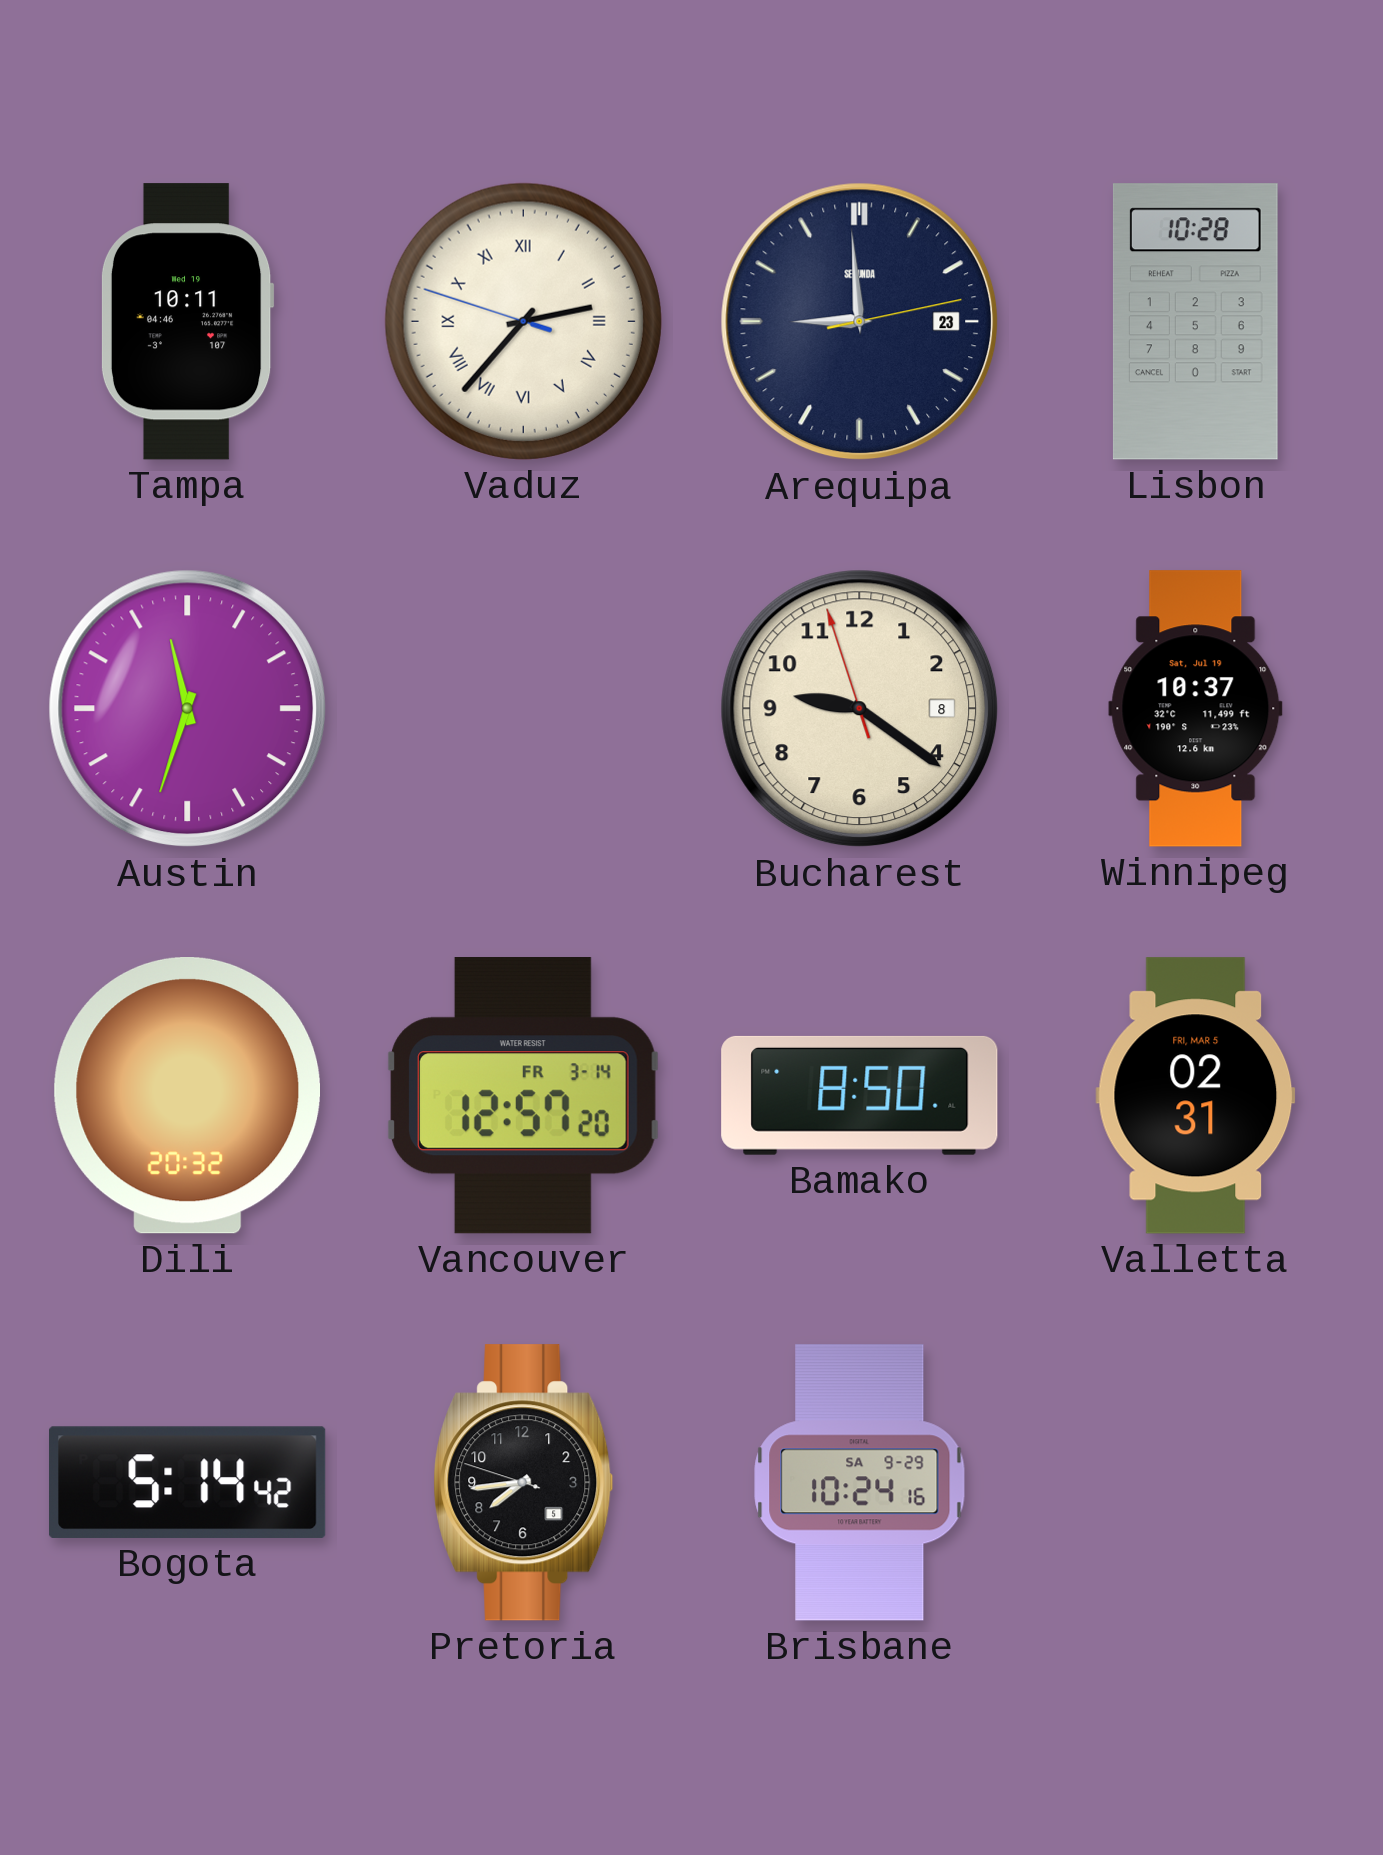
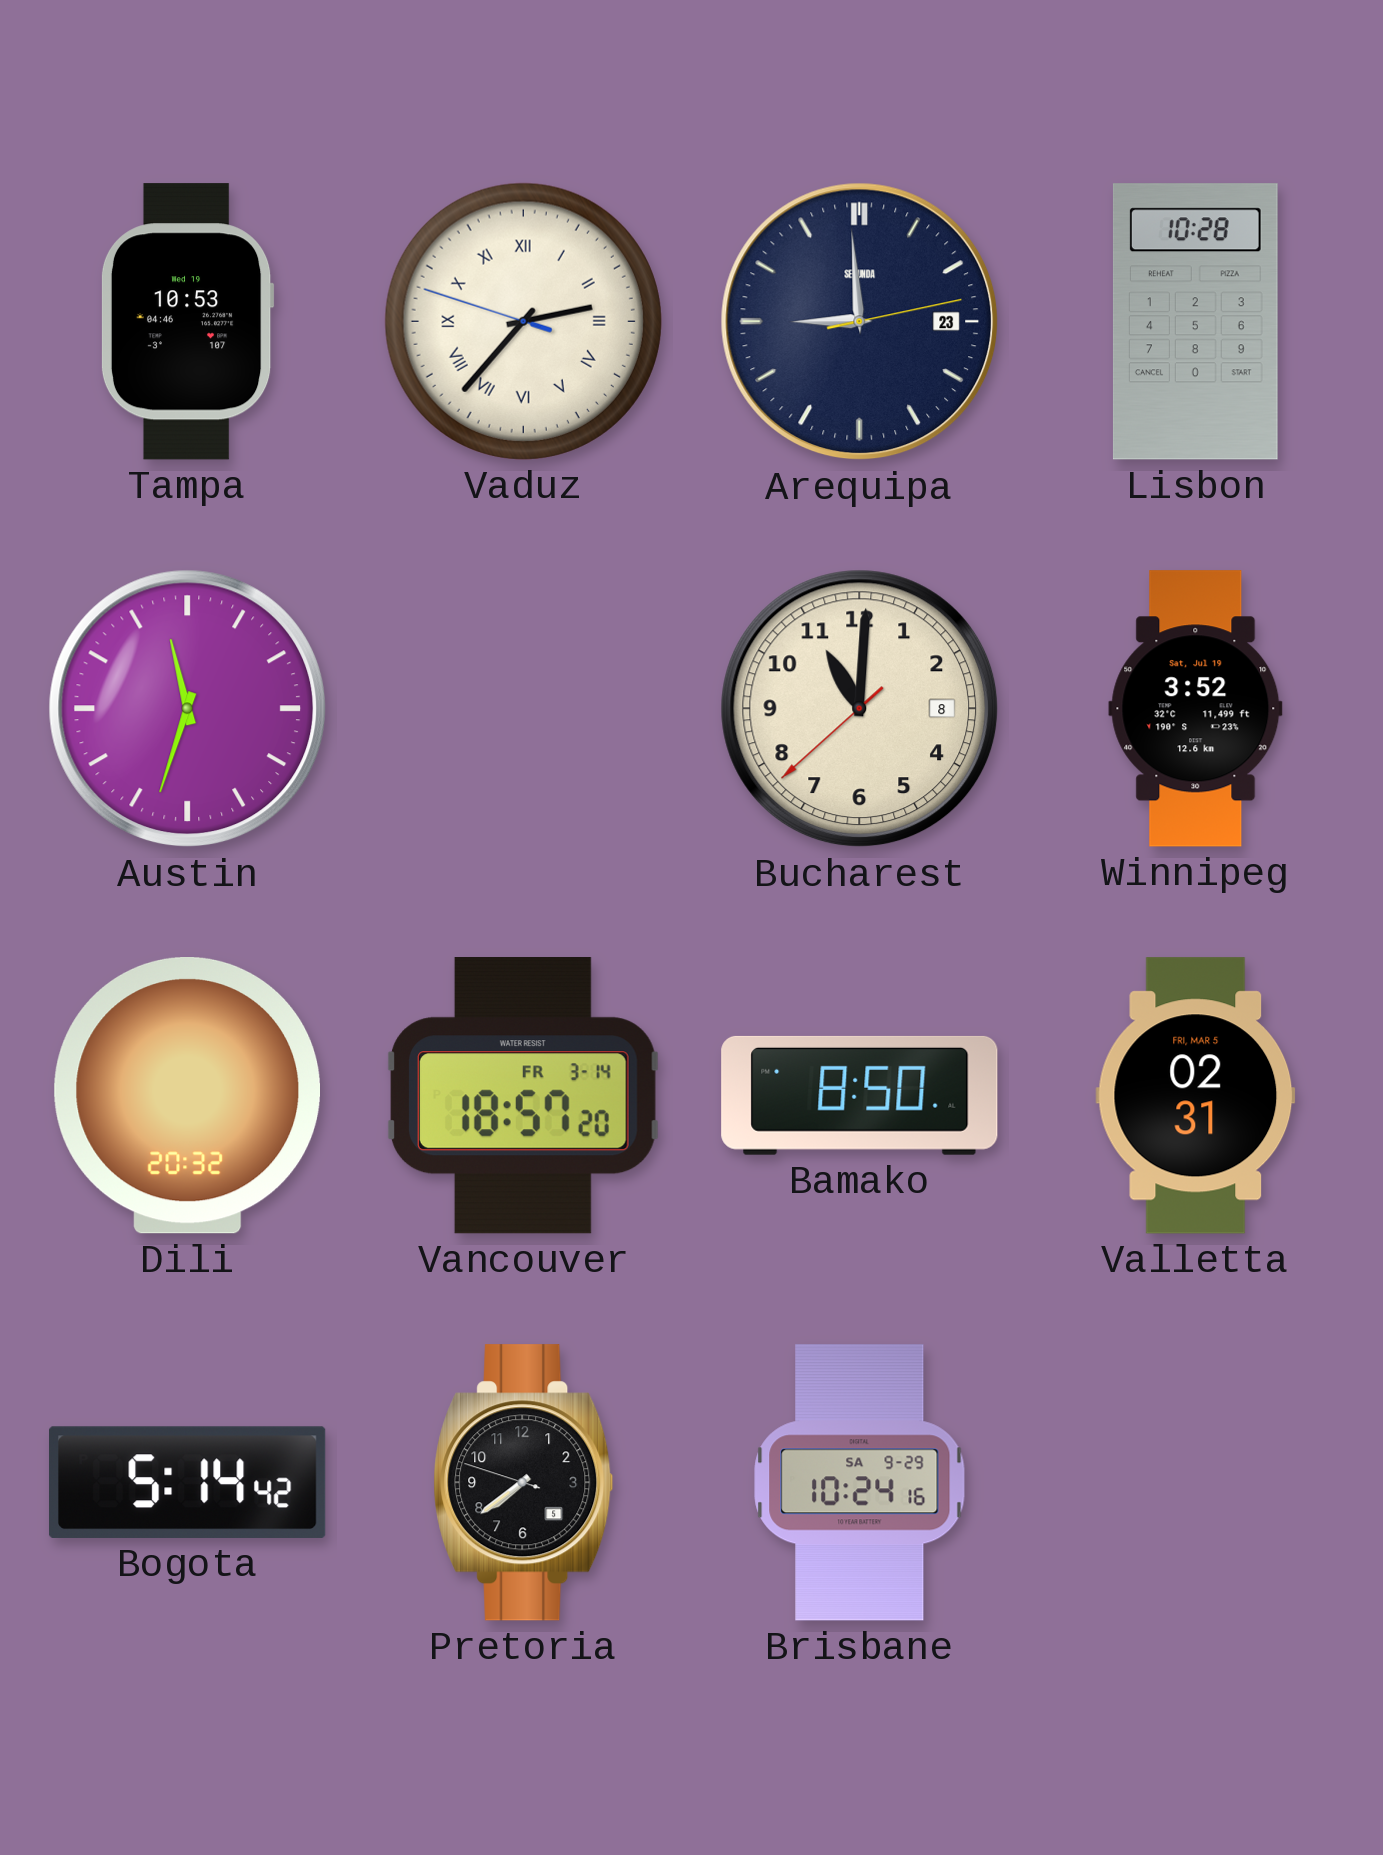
Tampa: 10:11 -> 10:53
Bucharest: 9:20 -> 11:00
Winnipeg: 10:37 -> 3:52
Vancouver: 12:57 -> 18:57
Pretoria: 7:43 -> 7:38
